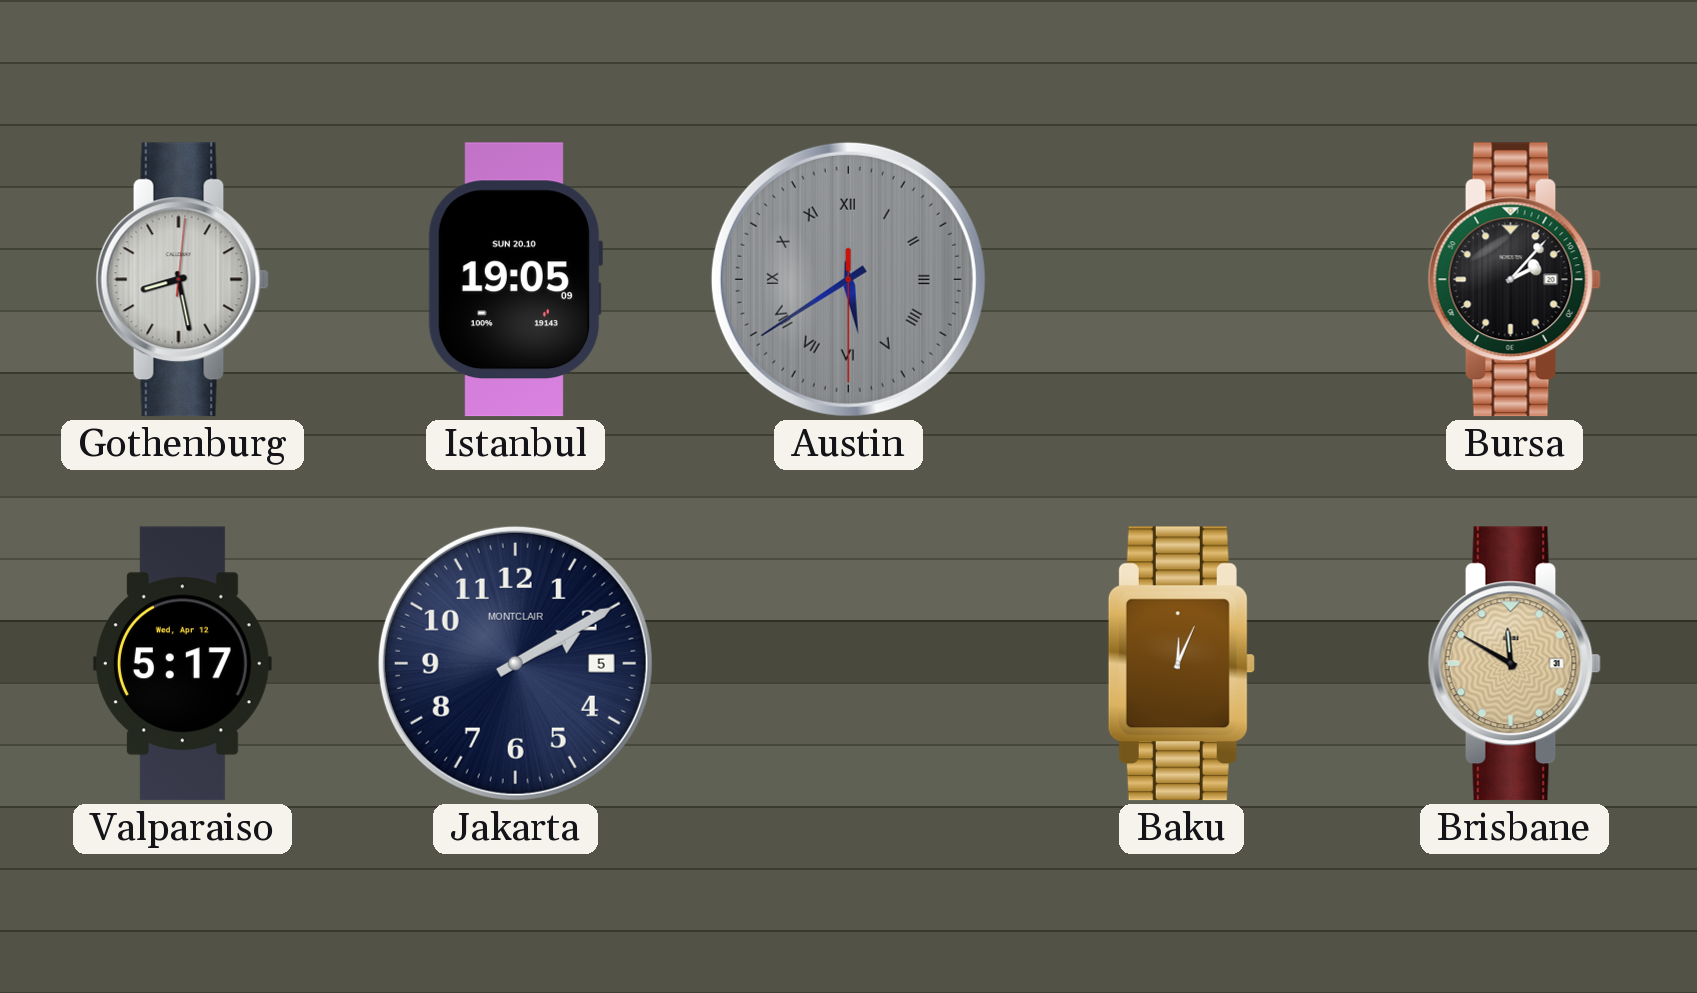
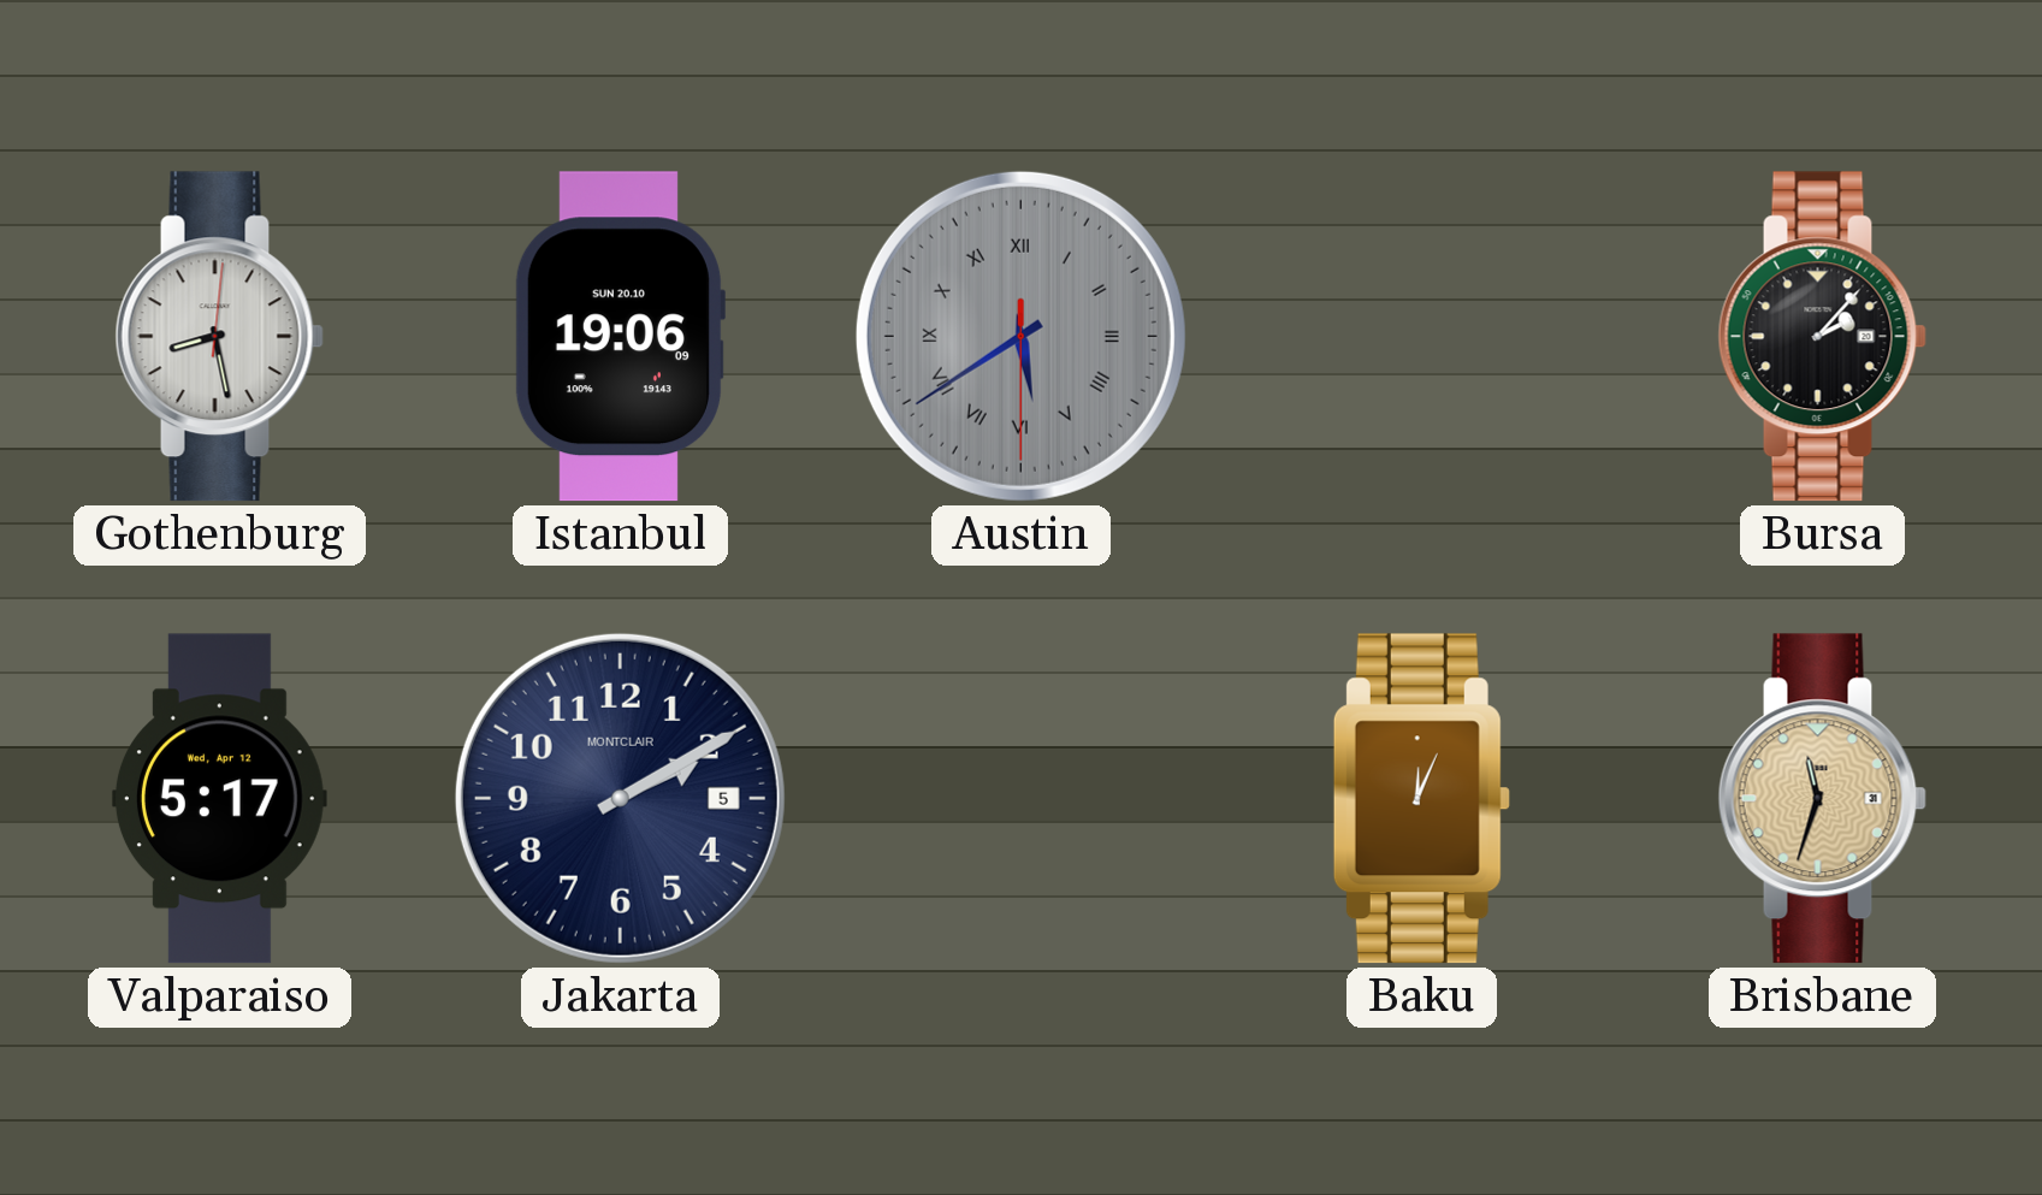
Istanbul: 19:05 -> 19:06
Brisbane: 11:50 -> 11:33
